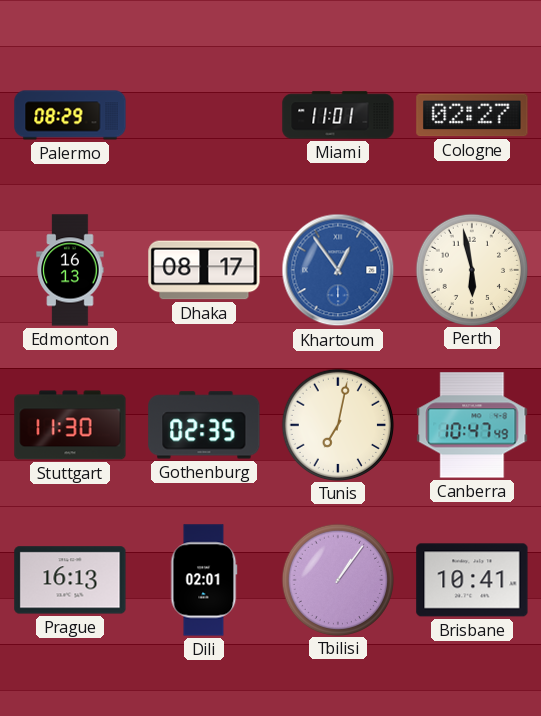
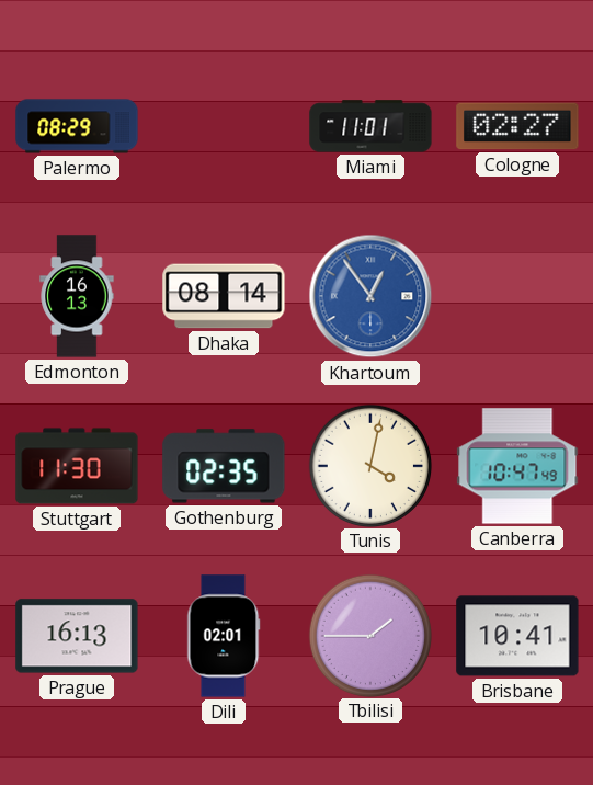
Dhaka: 08:17 -> 08:14
Perth: 5:58 -> none
Tunis: 7:02 -> 4:02
Tbilisi: 1:06 -> 1:45
